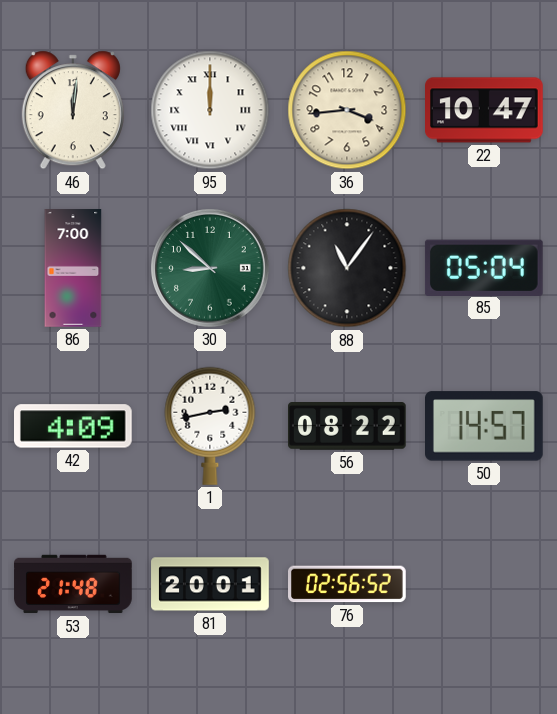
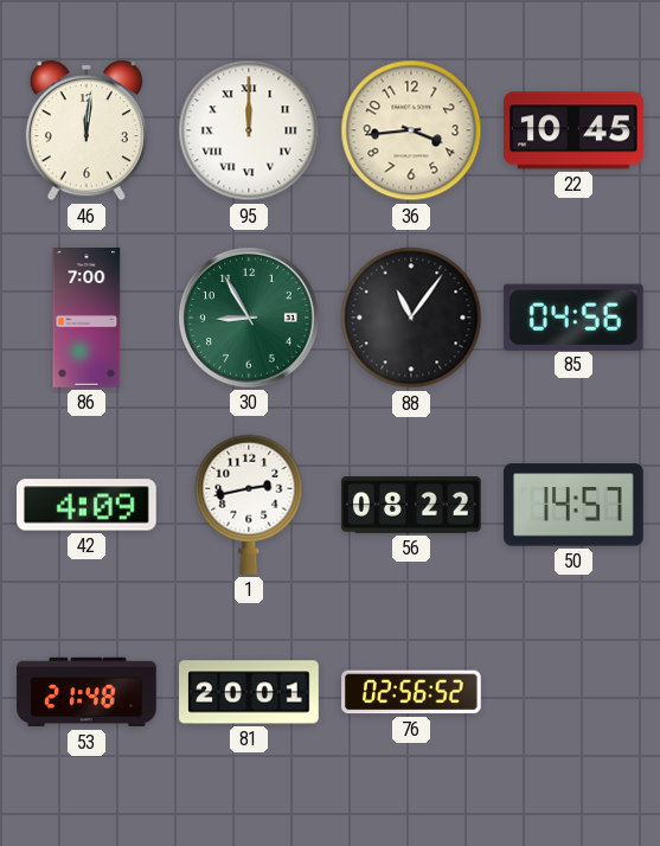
22: 10:47 -> 10:45
30: 8:52 -> 8:55
85: 05:04 -> 04:56
